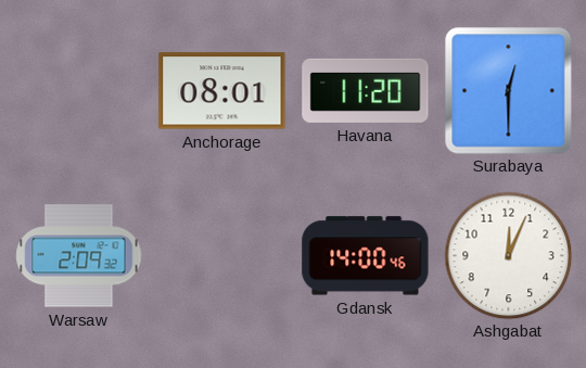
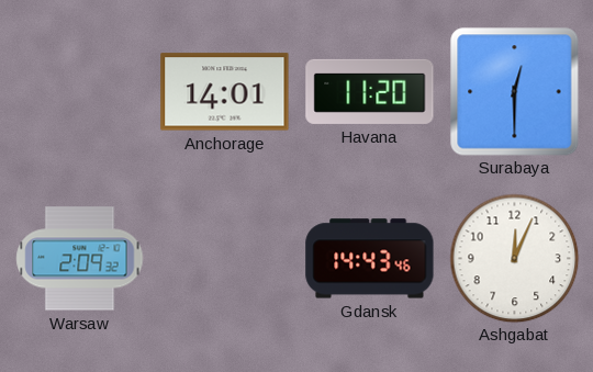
Anchorage: 08:01 -> 14:01
Gdansk: 14:00 -> 14:43
